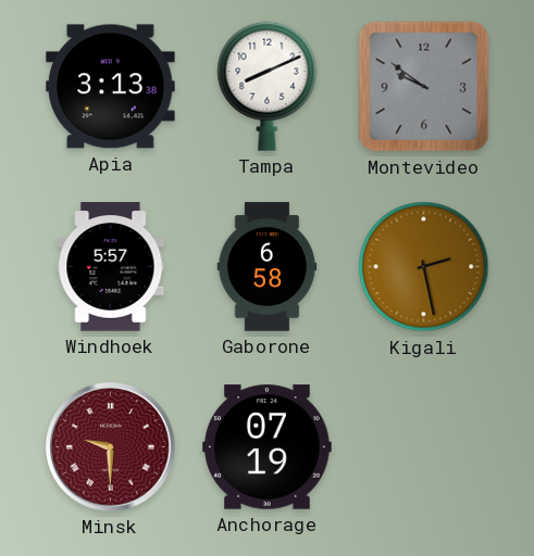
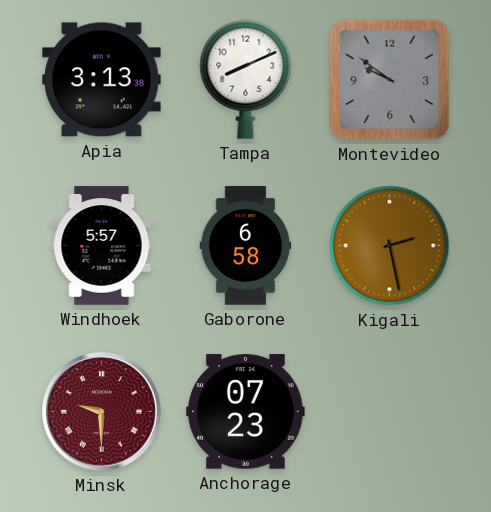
Anchorage: 07:19 -> 07:23
